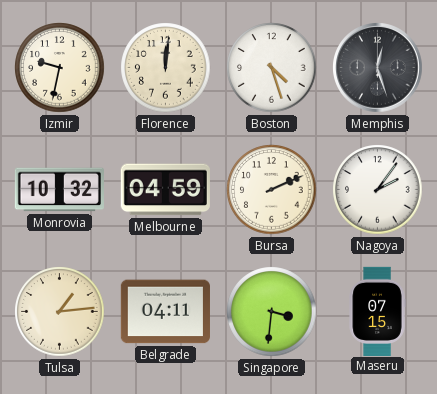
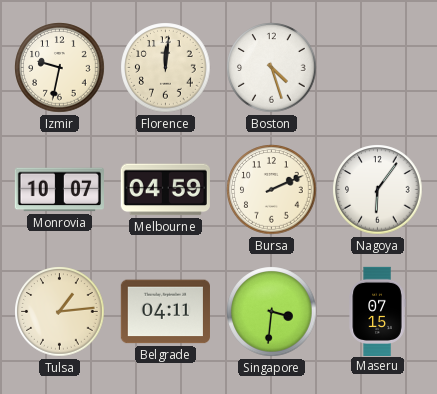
Memphis: 12:27 -> none
Monrovia: 10:32 -> 10:07
Nagoya: 2:06 -> 6:06
